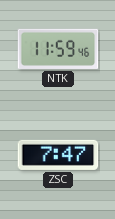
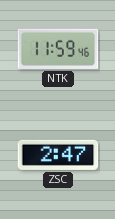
ZSC: 7:47 -> 2:47
